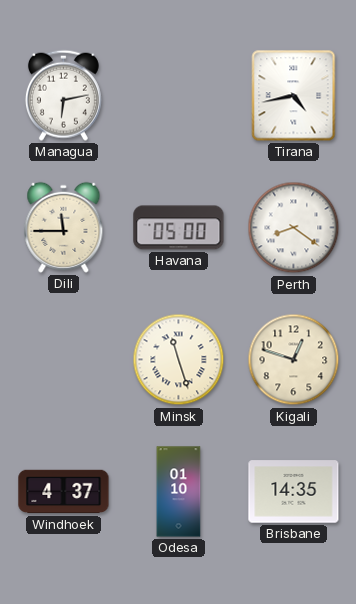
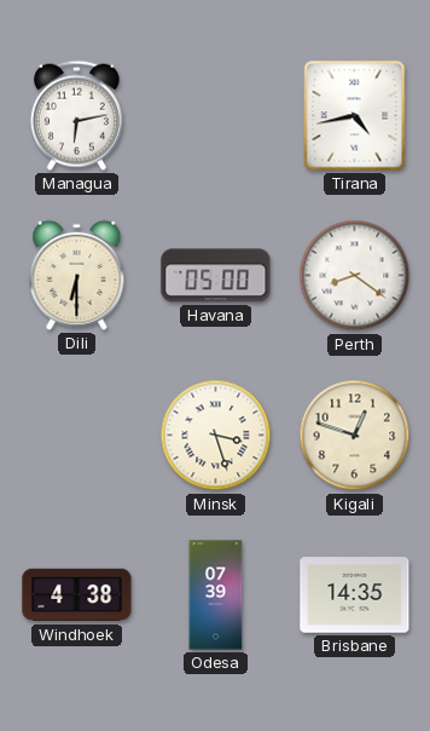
Dili: 11:45 -> 6:30
Minsk: 11:27 -> 3:27
Windhoek: 4:37 -> 4:38
Odesa: 01:10 -> 07:39
